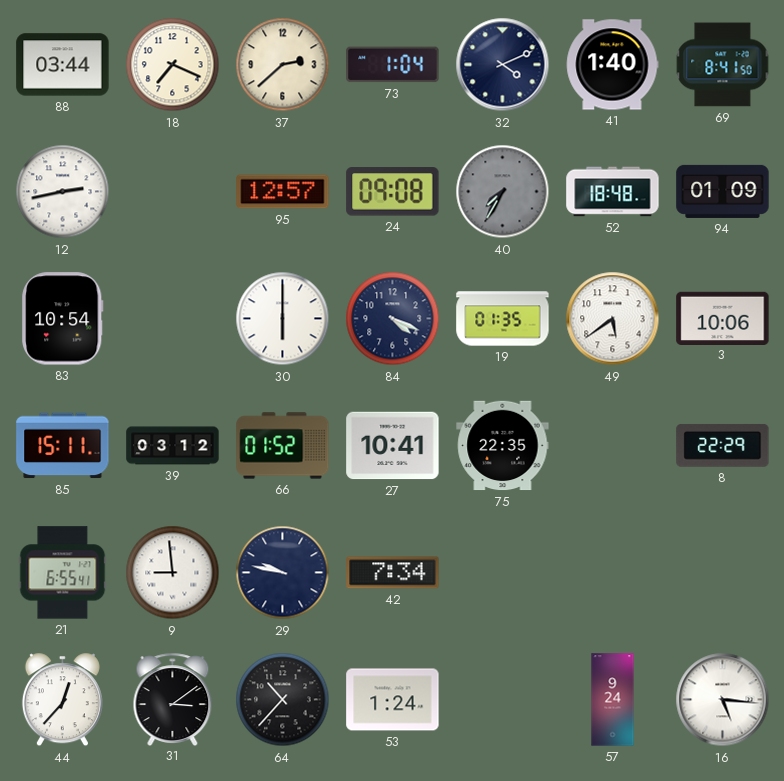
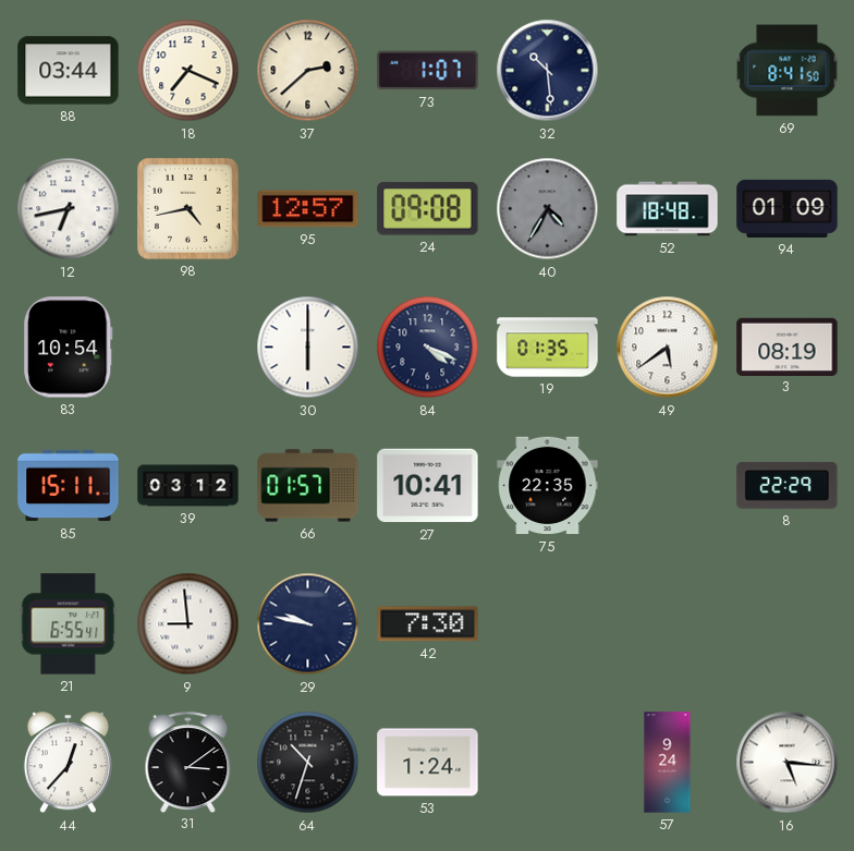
73: 1:04 -> 1:07
32: 4:11 -> 10:29
41: 1:40 -> none
12: 2:43 -> 6:43
98: none -> 4:43
40: 7:35 -> 4:35
3: 10:06 -> 08:19
66: 01:52 -> 01:57
42: 7:34 -> 7:30
64: 10:37 -> 10:33
